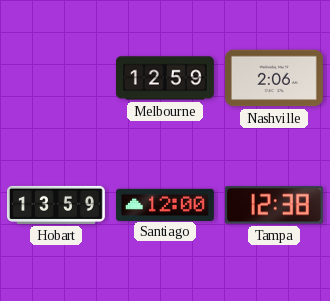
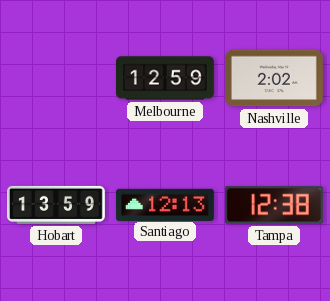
Nashville: 2:06 -> 2:02
Santiago: 12:00 -> 12:13
